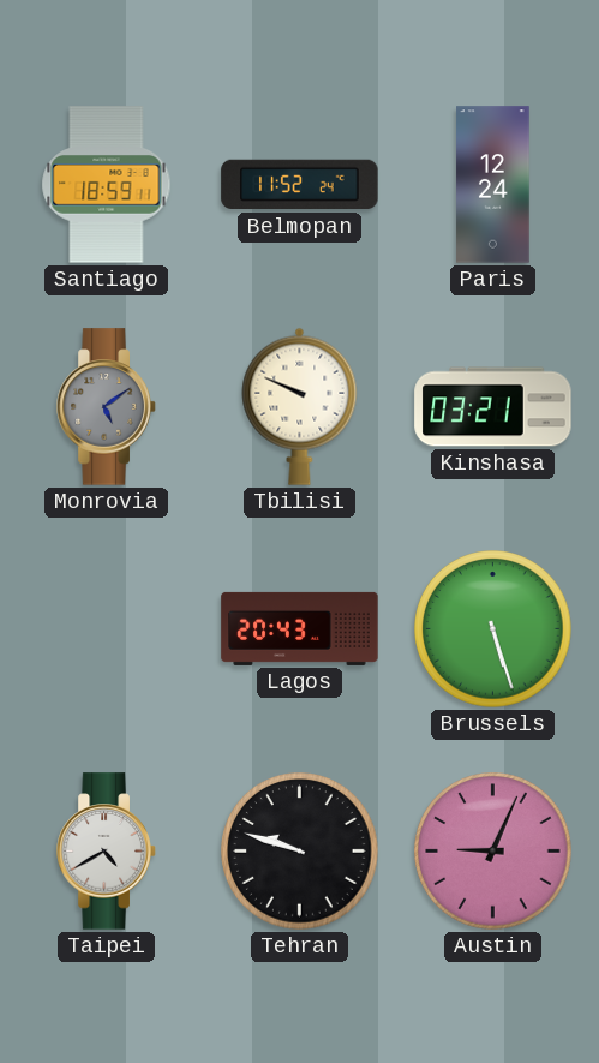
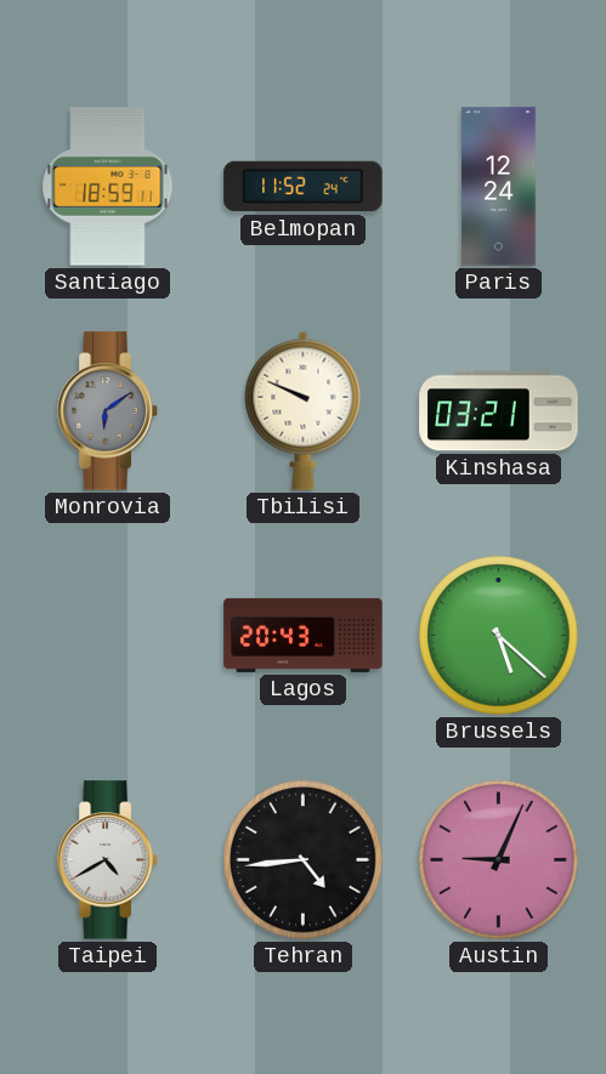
Monrovia: 5:09 -> 6:09
Brussels: 5:27 -> 5:22
Tehran: 9:48 -> 4:44
